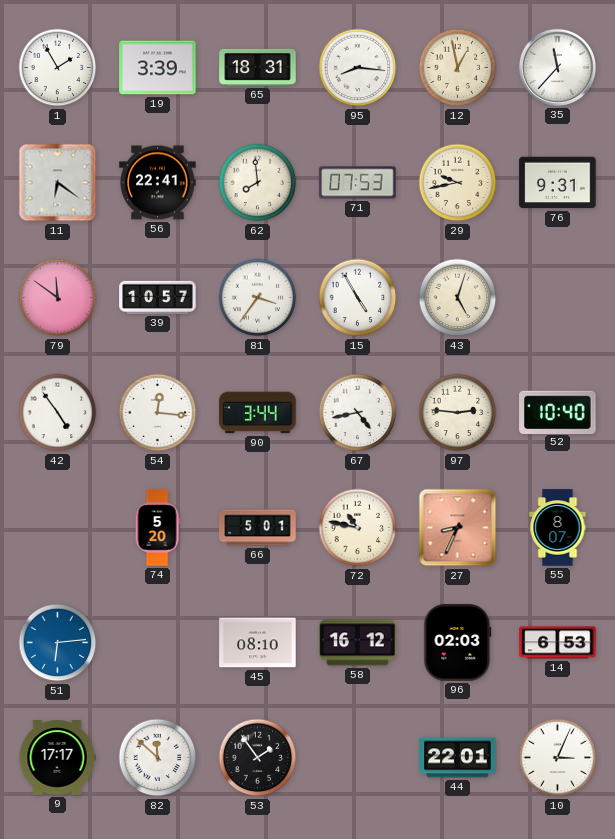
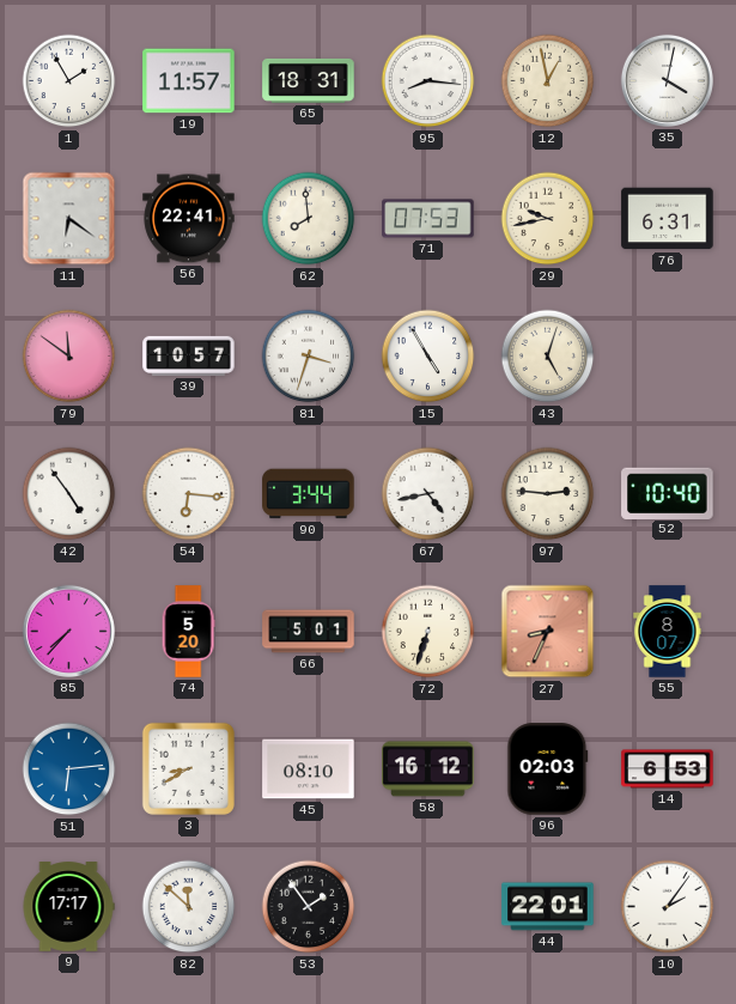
19: 3:39 -> 11:57
35: 11:37 -> 4:02
76: 9:31 -> 6:31
81: 3:36 -> 3:33
54: 12:16 -> 6:16
85: none -> 7:37
72: 10:47 -> 6:33
3: none -> 8:40
10: 3:04 -> 2:06
